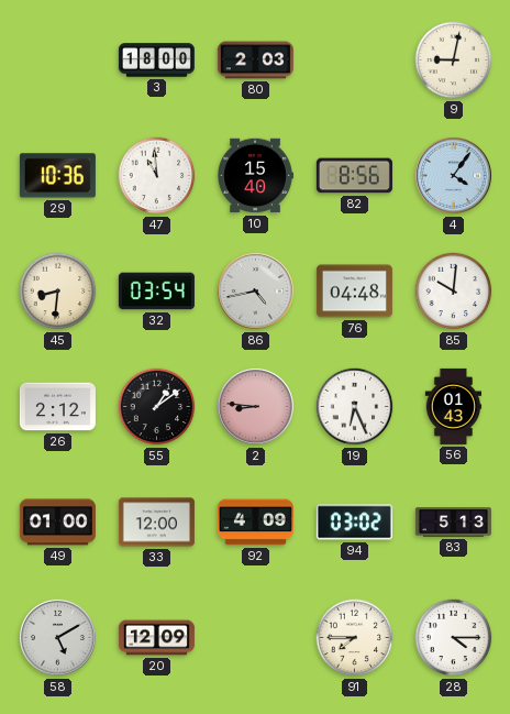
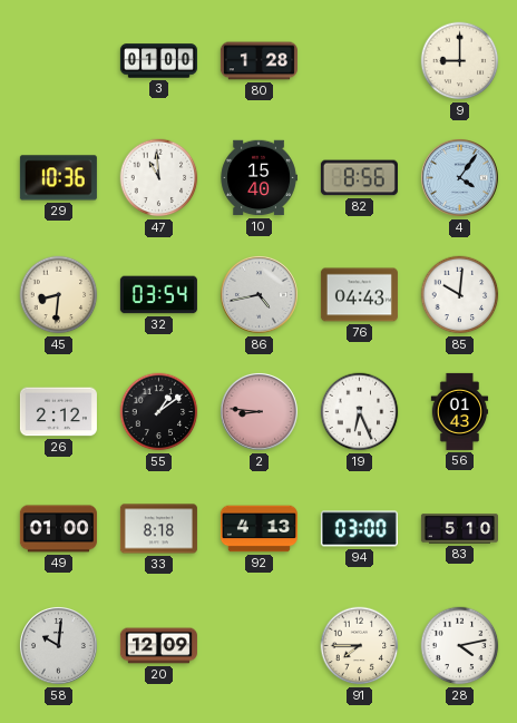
3: 18:00 -> 01:00
80: 2:03 -> 1:28
9: 9:02 -> 9:00
76: 04:48 -> 04:43
33: 12:00 -> 8:18
92: 4:09 -> 4:13
94: 03:02 -> 03:00
83: 5:13 -> 5:10
58: 5:10 -> 10:01
28: 4:15 -> 4:13
